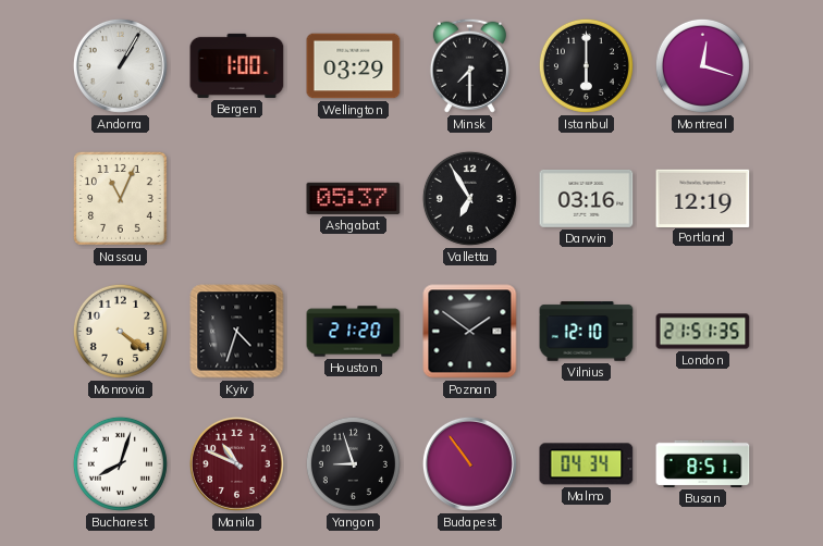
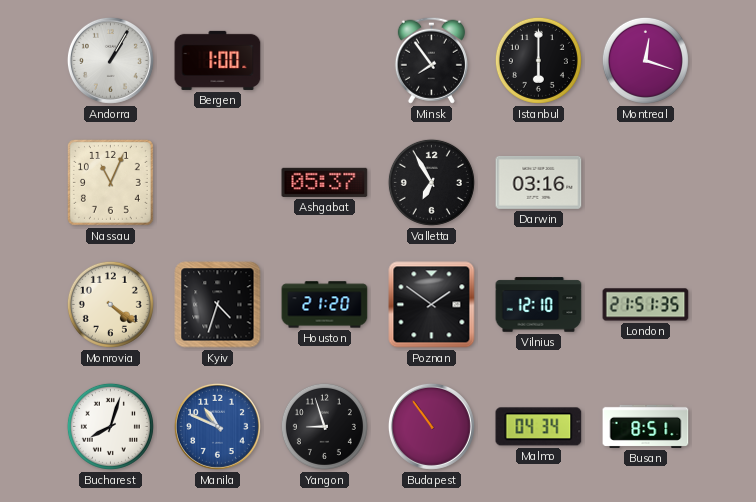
Wellington: 03:29 -> none
Minsk: 7:30 -> 7:54
Portland: 12:19 -> none
Manila dial: burgundy -> blue
